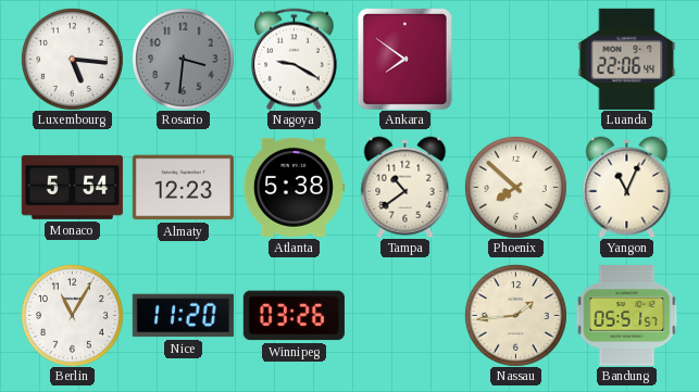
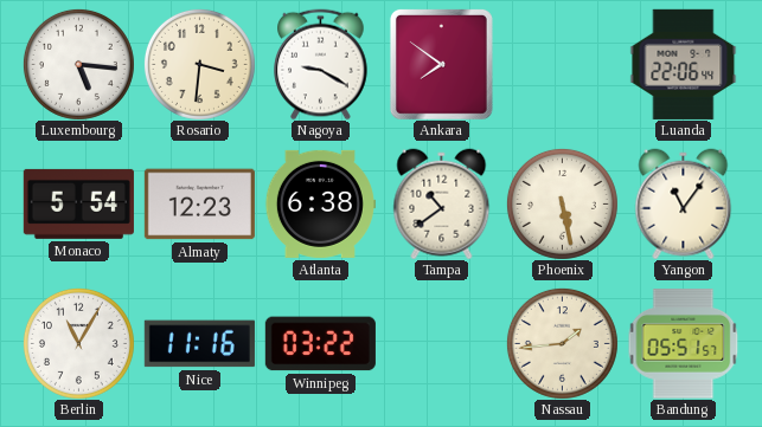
Rosario dial: grey -> cream
Atlanta: 5:38 -> 6:38
Phoenix: 7:52 -> 5:28
Yangon: 11:04 -> 11:06
Nice: 11:20 -> 11:16
Winnipeg: 03:26 -> 03:22
